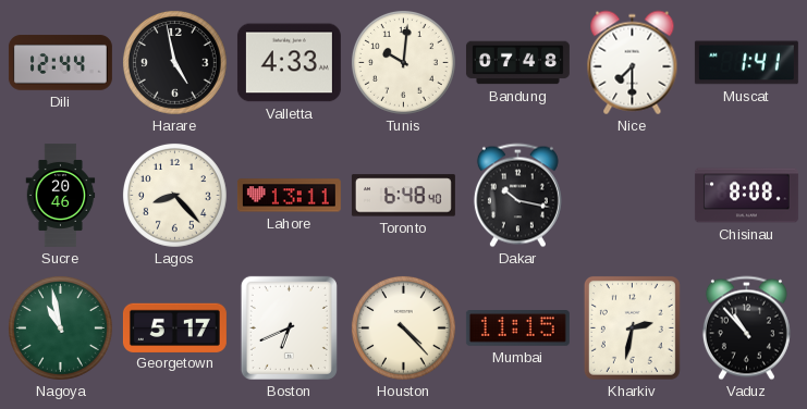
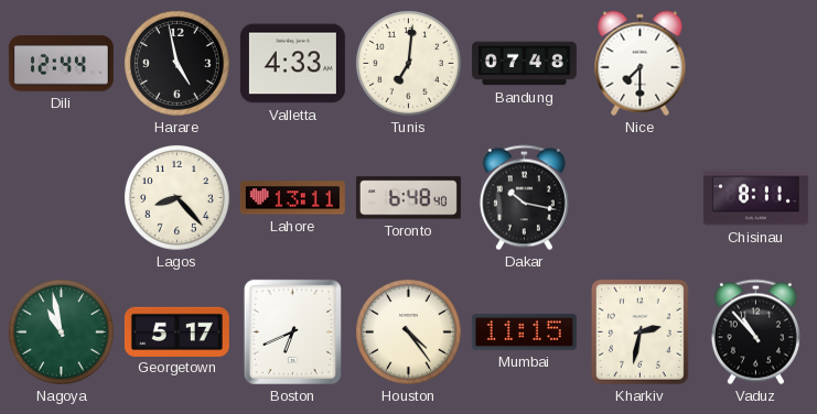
Tunis: 10:01 -> 7:01
Muscat: 1:41 -> none
Sucre: 20:46 -> none
Chisinau: 8:08 -> 8:11
Houston: 4:23 -> 4:24
